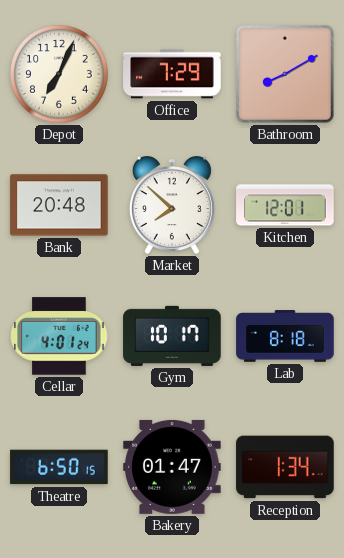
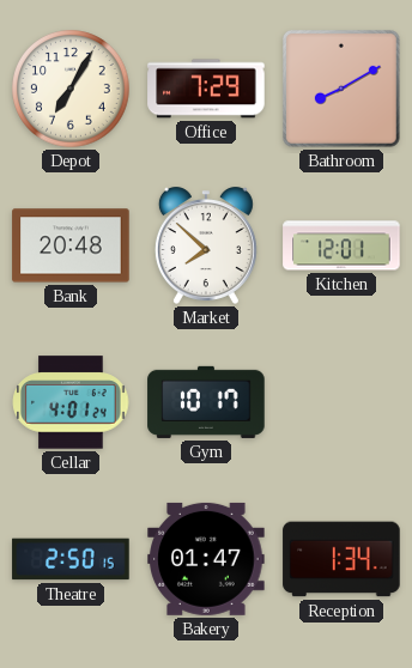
Depot: 7:04 -> 7:05
Lab: 8:18 -> none
Theatre: 6:50 -> 2:50
